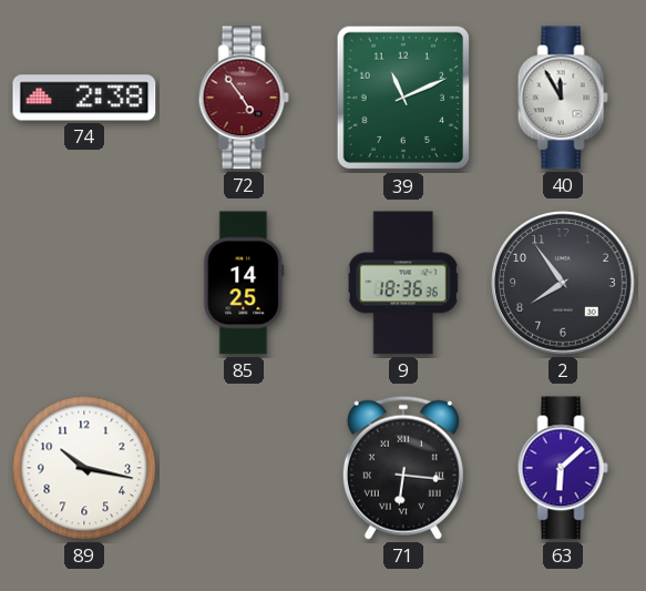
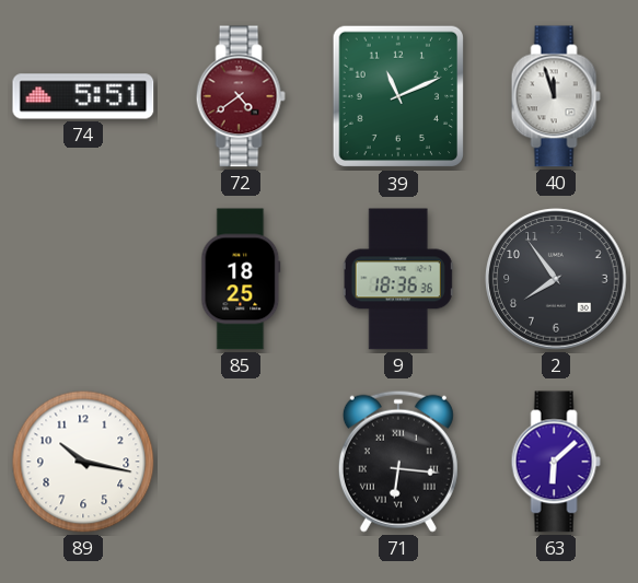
74: 2:38 -> 5:51
72: 4:54 -> 4:39
40: 11:55 -> 11:57
85: 14:25 -> 18:25
